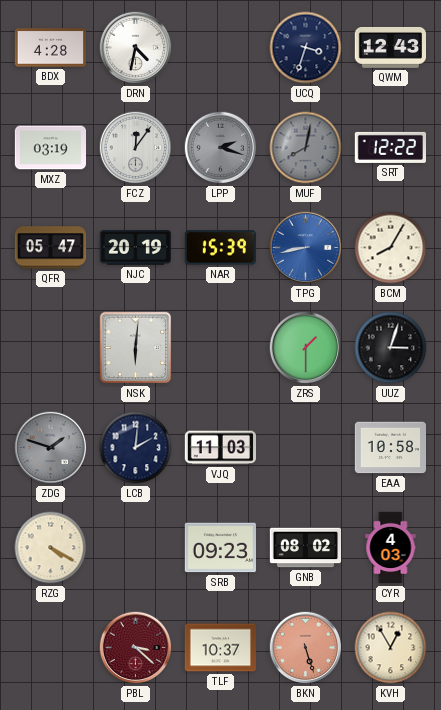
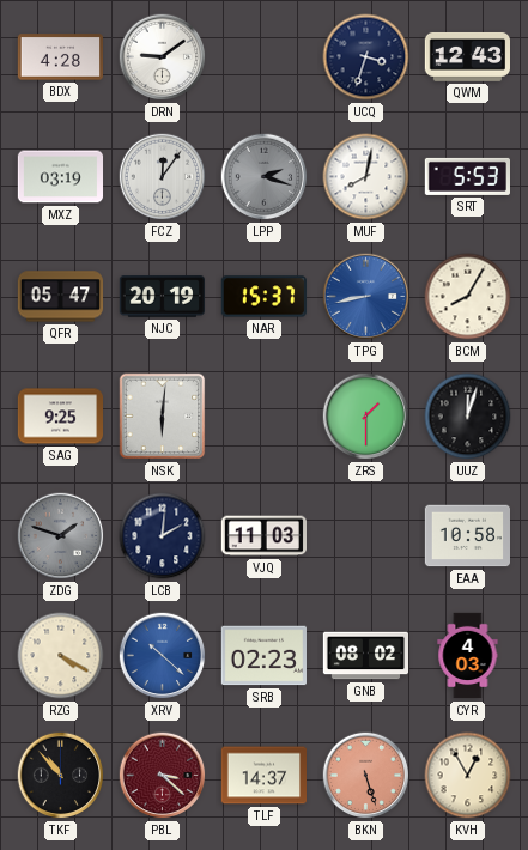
DRN: 4:32 -> 9:09
MUF dial: grey -> white
SRT: 12:22 -> 5:53
NAR: 15:39 -> 15:37
SAG: none -> 9:25
UUZ: 3:03 -> 12:03
XRV: none -> 10:22
SRB: 09:23 -> 02:23
TKF: none -> 10:53
TLF: 10:37 -> 14:37
